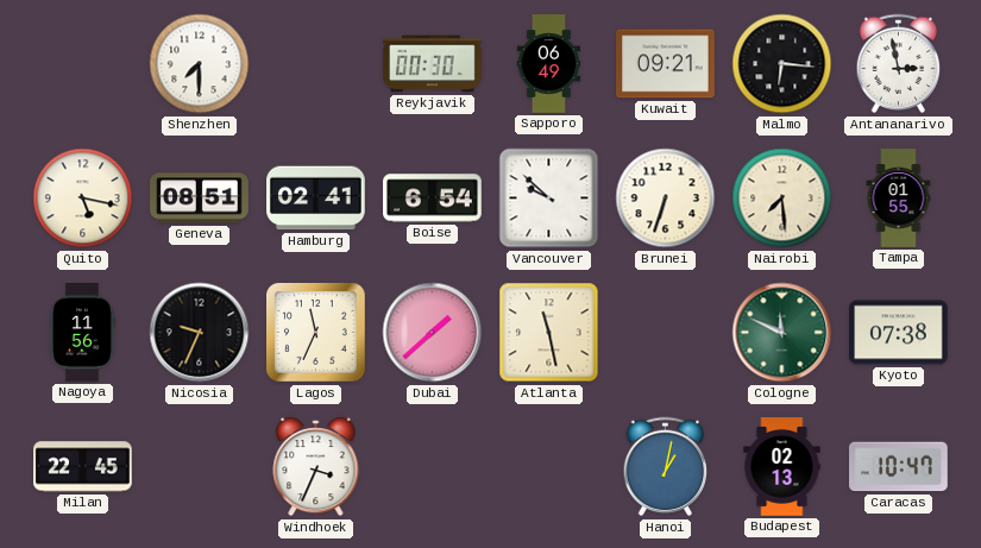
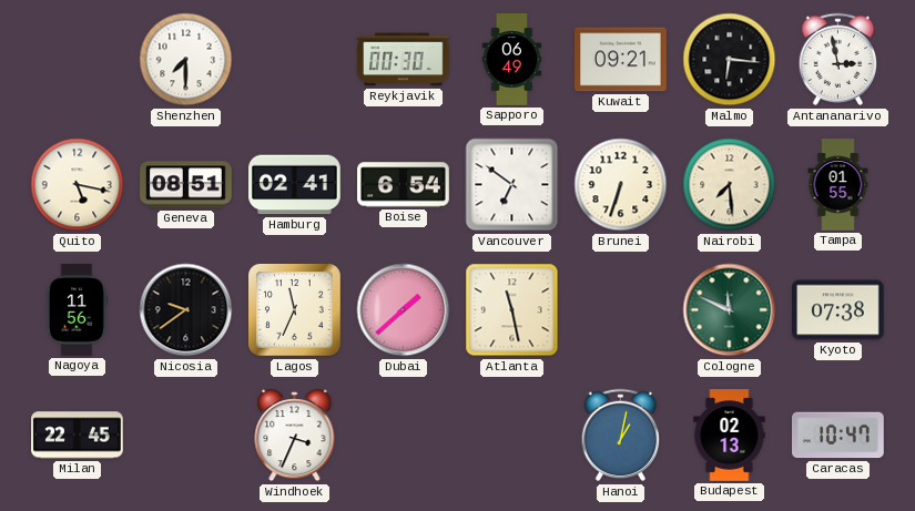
Vancouver: 9:52 -> 6:51
Nicosia: 9:34 -> 9:39
